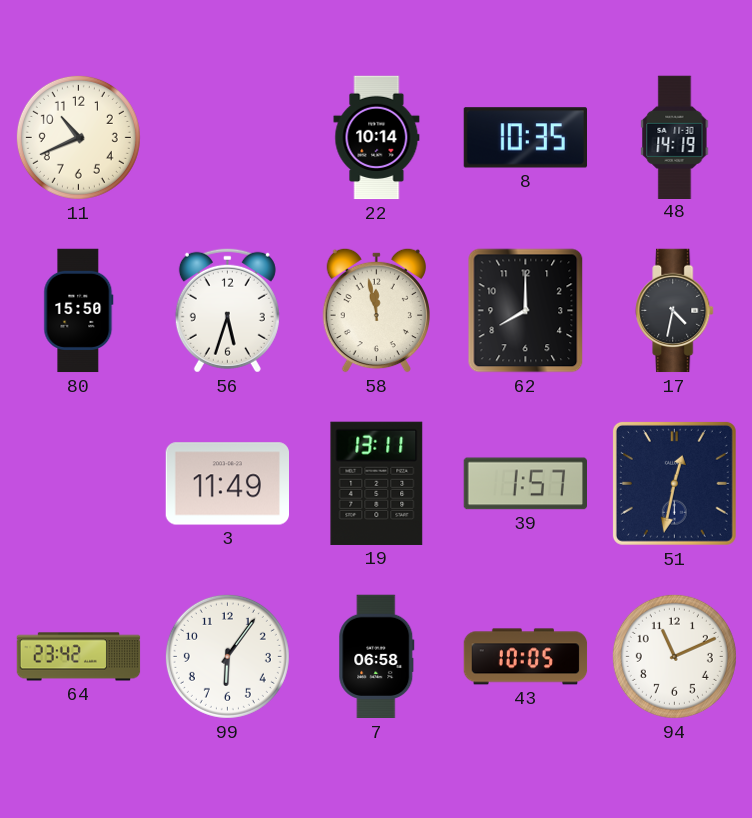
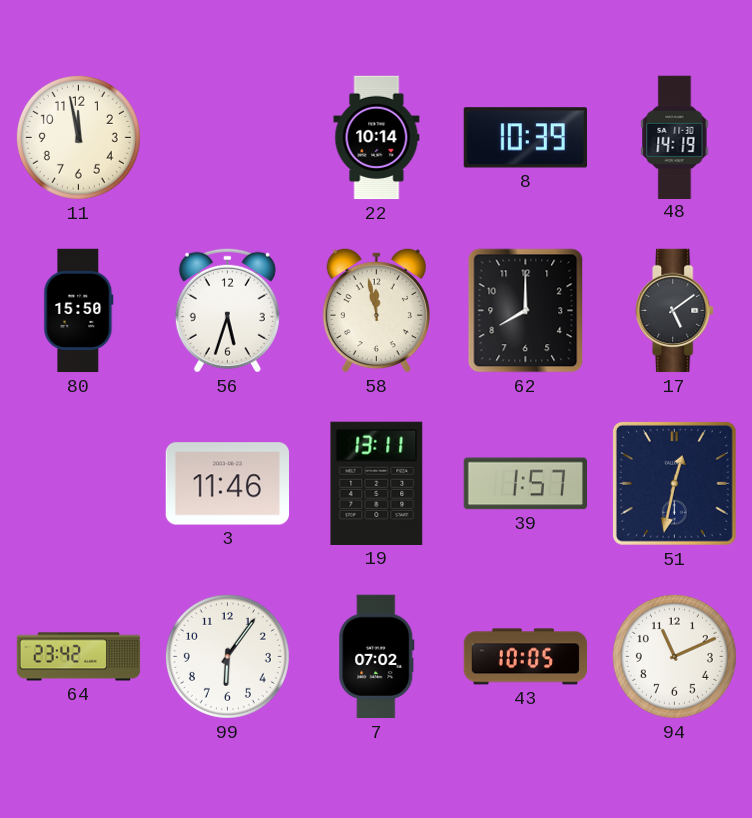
11: 10:41 -> 11:58
8: 10:35 -> 10:39
17: 4:32 -> 5:09
3: 11:49 -> 11:46
7: 06:58 -> 07:02
